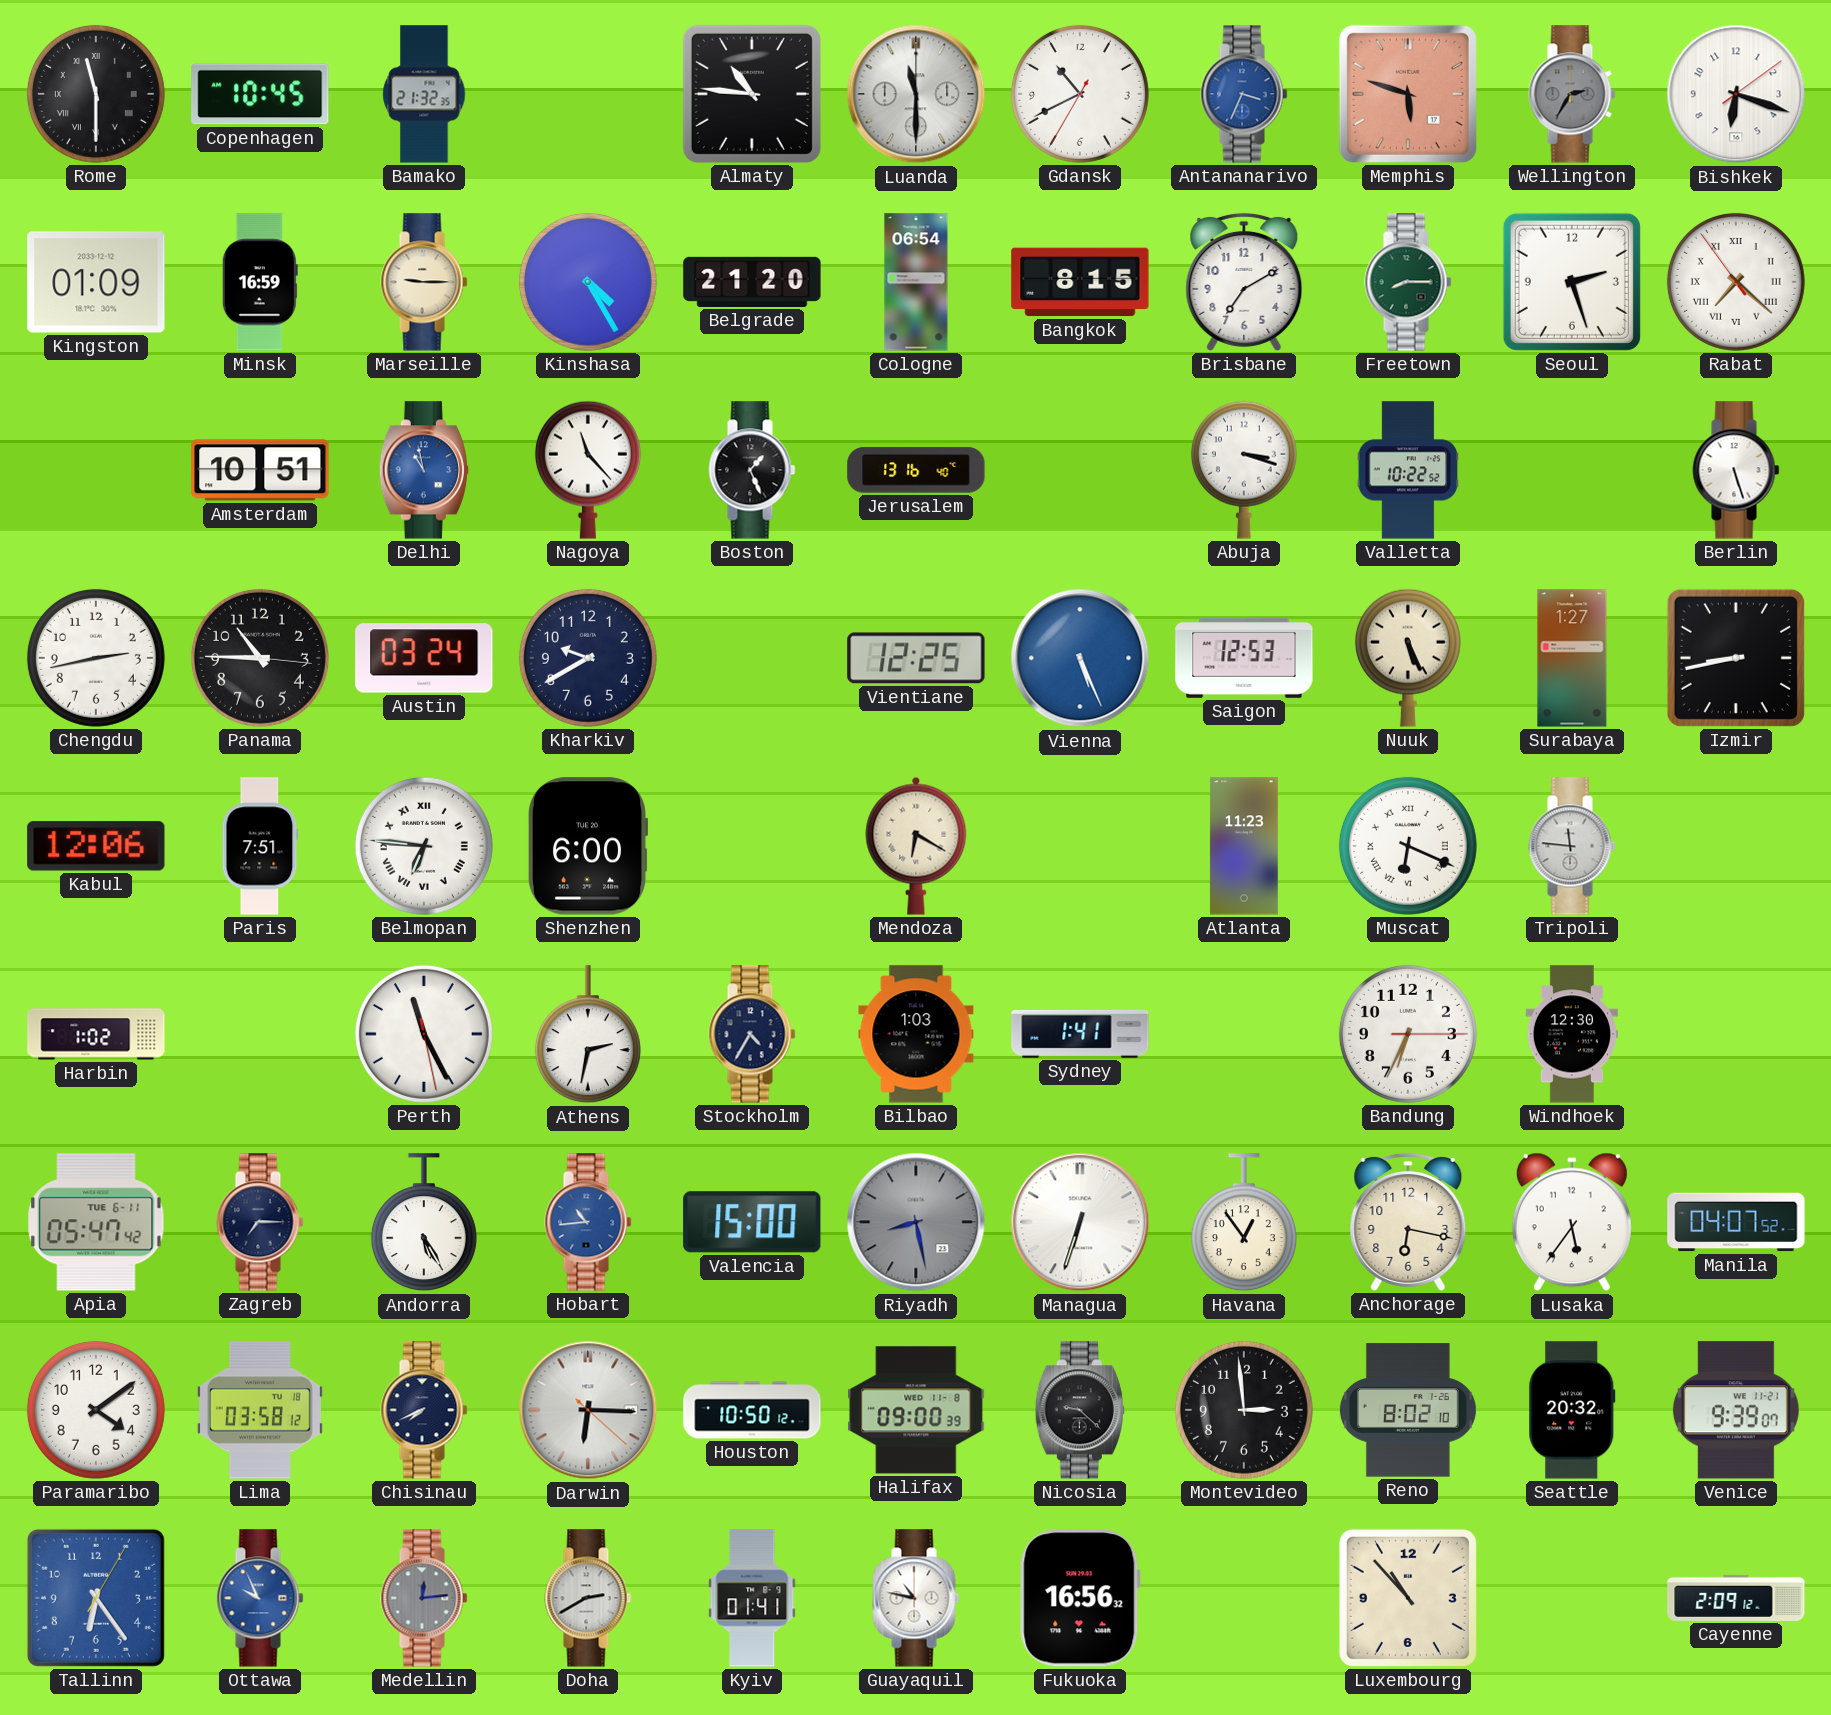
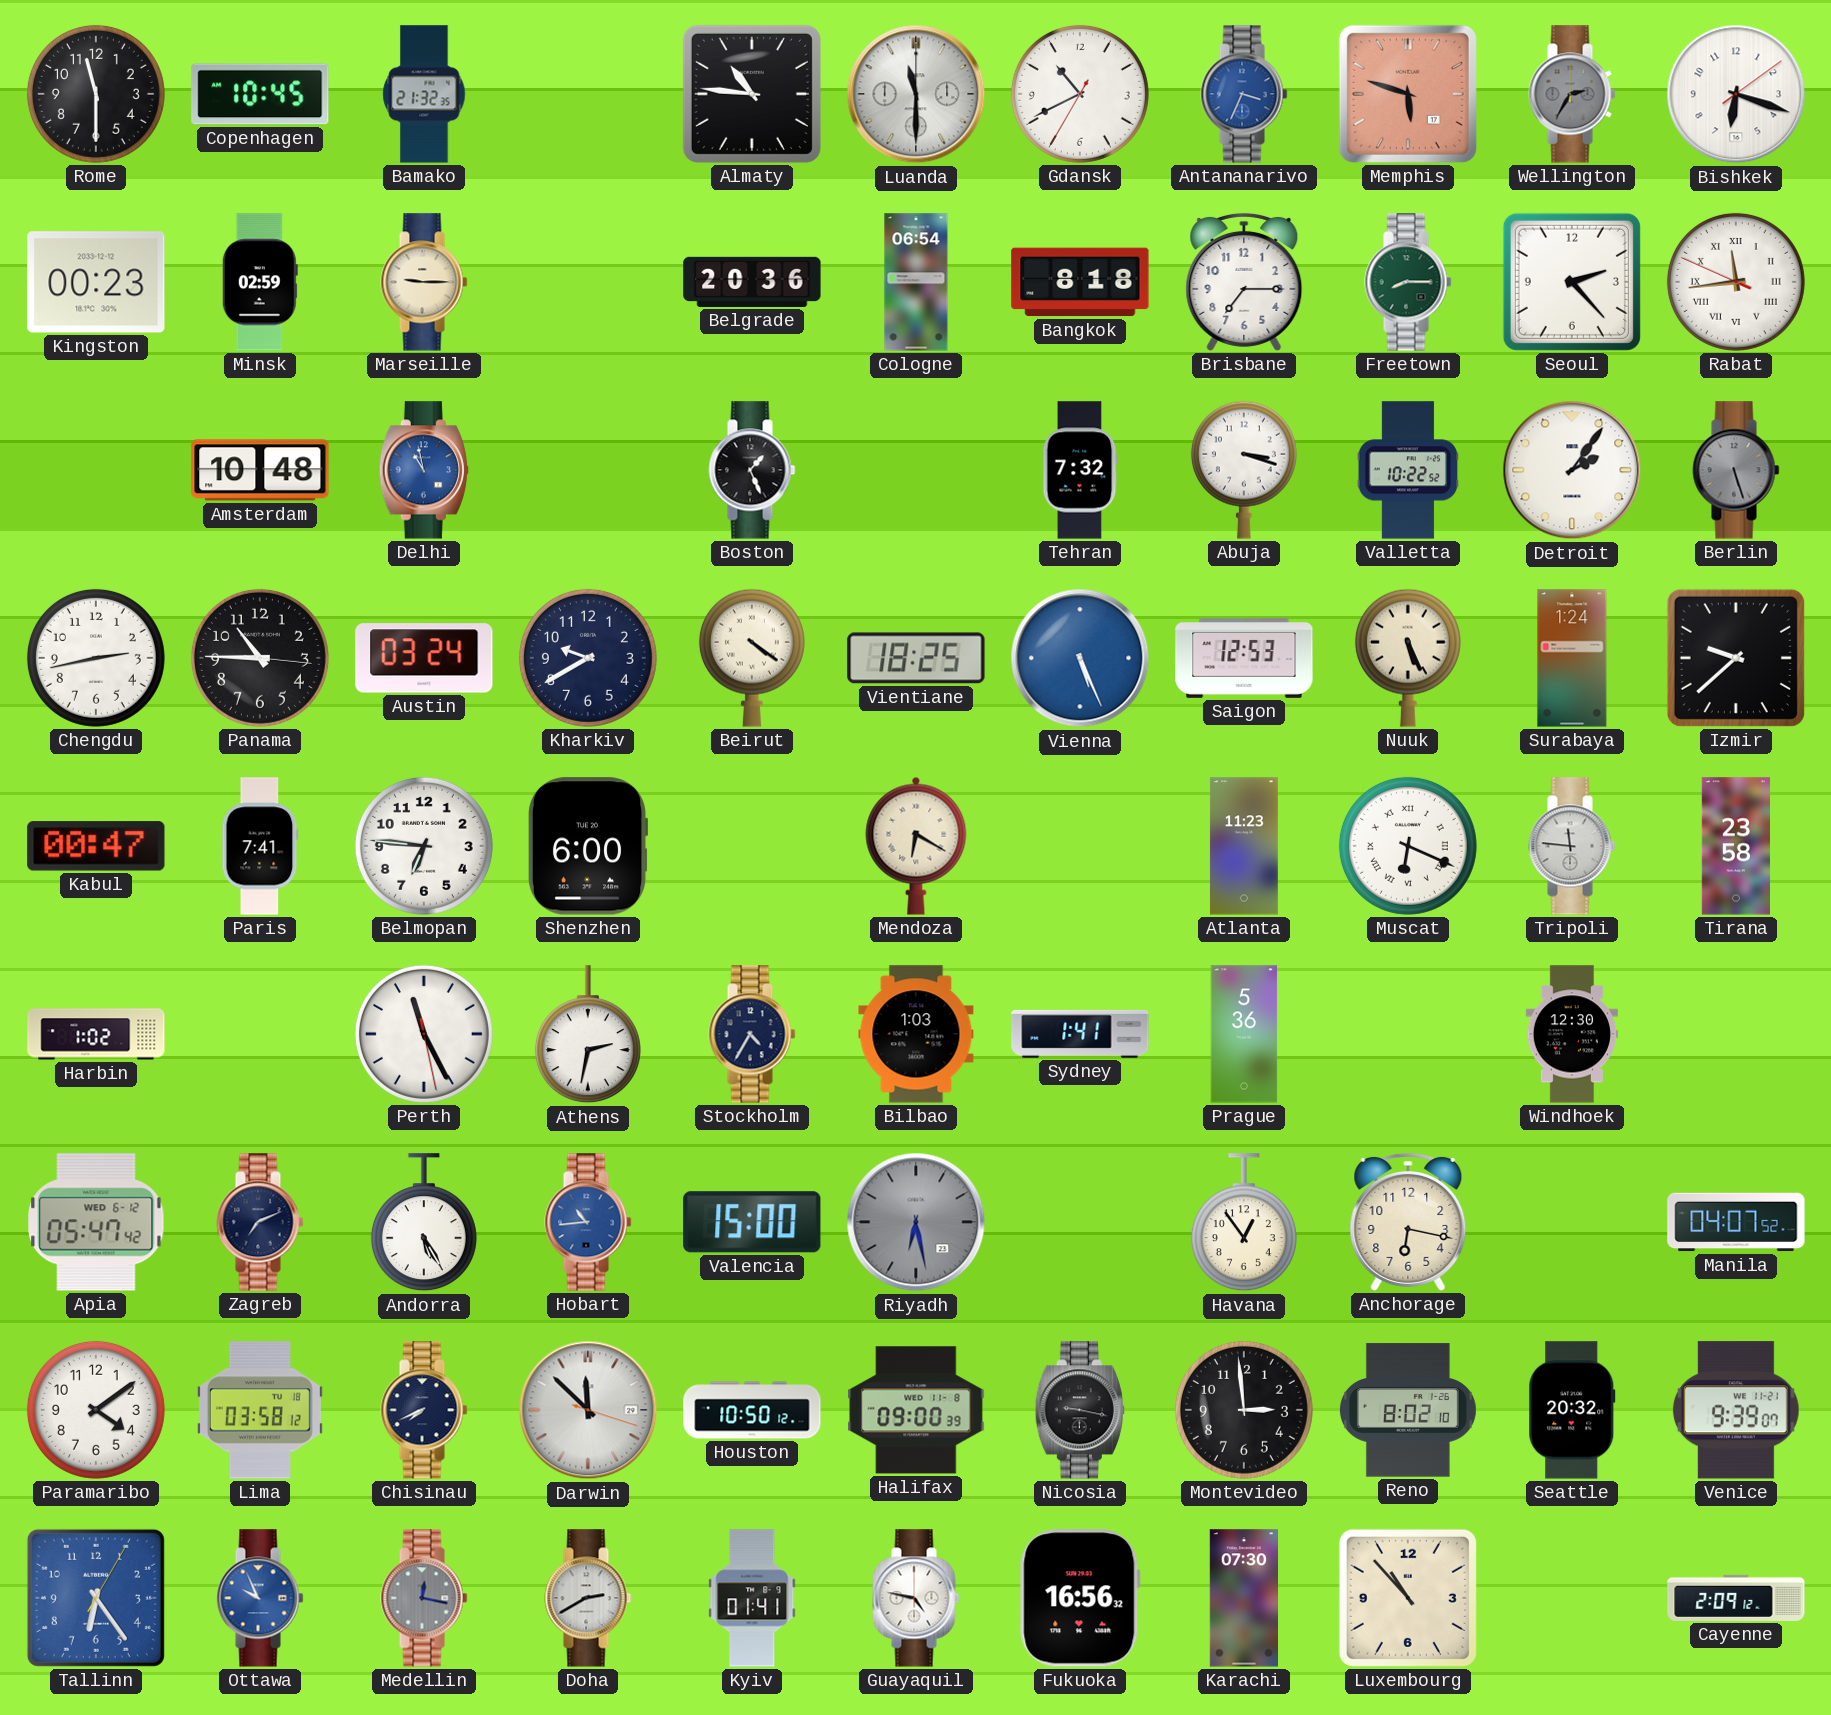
Rome numerals: Roman -> Arabic
Kingston: 01:09 -> 00:23
Minsk: 16:59 -> 02:59
Kinshasa: 4:25 -> none
Belgrade: 21:20 -> 20:36
Bangkok: 8:15 -> 8:18
Brisbane: 7:10 -> 7:15
Seoul: 2:27 -> 2:23
Rabat: 7:21 -> 11:43
Amsterdam: 10:51 -> 10:48
Nagoya: 11:23 -> none
Jerusalem: 13:16 -> none
Tehran: none -> 7:32
Detroit: none -> 2:06
Berlin dial: white -> grey
Beirut: none -> 4:21
Vientiane: 12:25 -> 18:25
Surabaya: 1:27 -> 1:24
Izmir: 8:43 -> 9:38
Kabul: 12:06 -> 00:47
Paris: 7:51 -> 7:41
Belmopan numerals: Roman -> Arabic
Tirana: none -> 23:58
Prague: none -> 5:36
Bandung: 6:34 -> none
Apia date: TUE 6-11 -> WED 6-12
Zagreb: 7:15 -> 7:11
Riyadh: 8:28 -> 6:28
Managua: 6:33 -> none
Lusaka: 5:36 -> none
Darwin: 6:15 -> 11:52
Nicosia: 9:22 -> 9:17
Medellin: 12:14 -> 12:17
Guayaquil: 10:47 -> 4:47
Karachi: none -> 07:30
